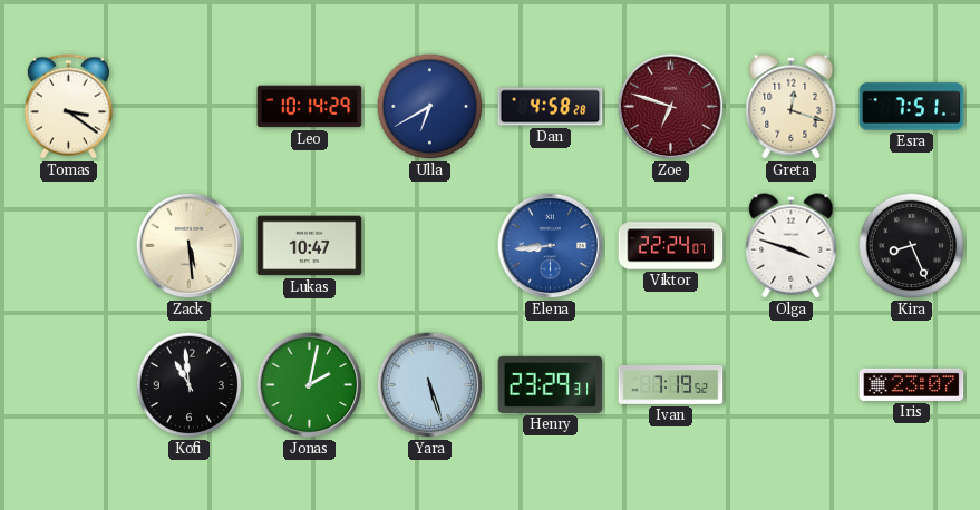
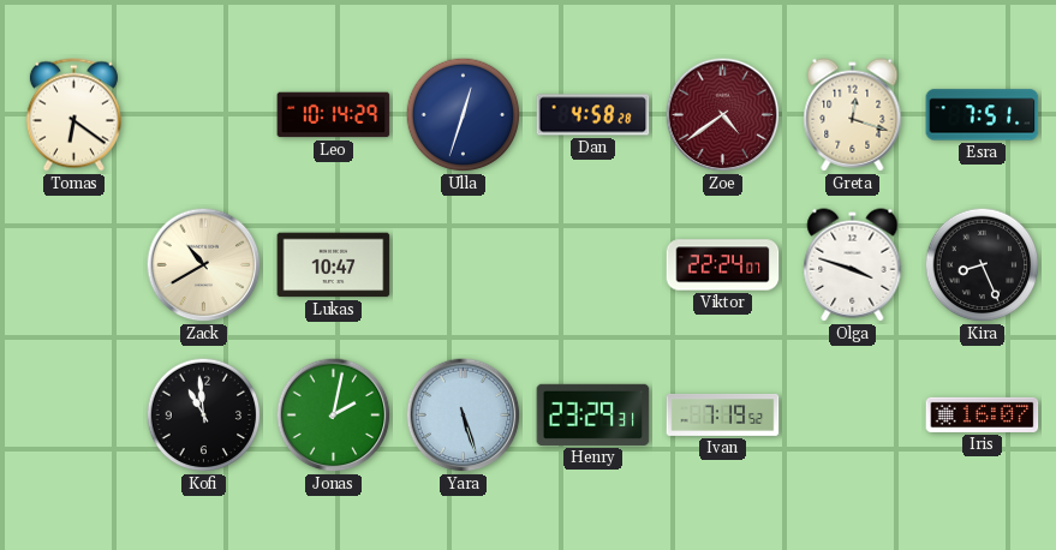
Tomas: 3:21 -> 6:21
Ulla: 6:40 -> 12:33
Zoe: 6:48 -> 4:39
Zack: 5:29 -> 10:40
Elena: 8:44 -> none
Iris: 23:07 -> 16:07
